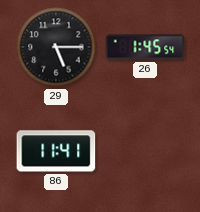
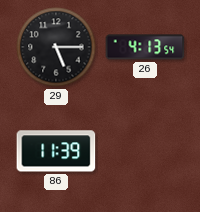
26: 1:45 -> 4:13
86: 11:41 -> 11:39
